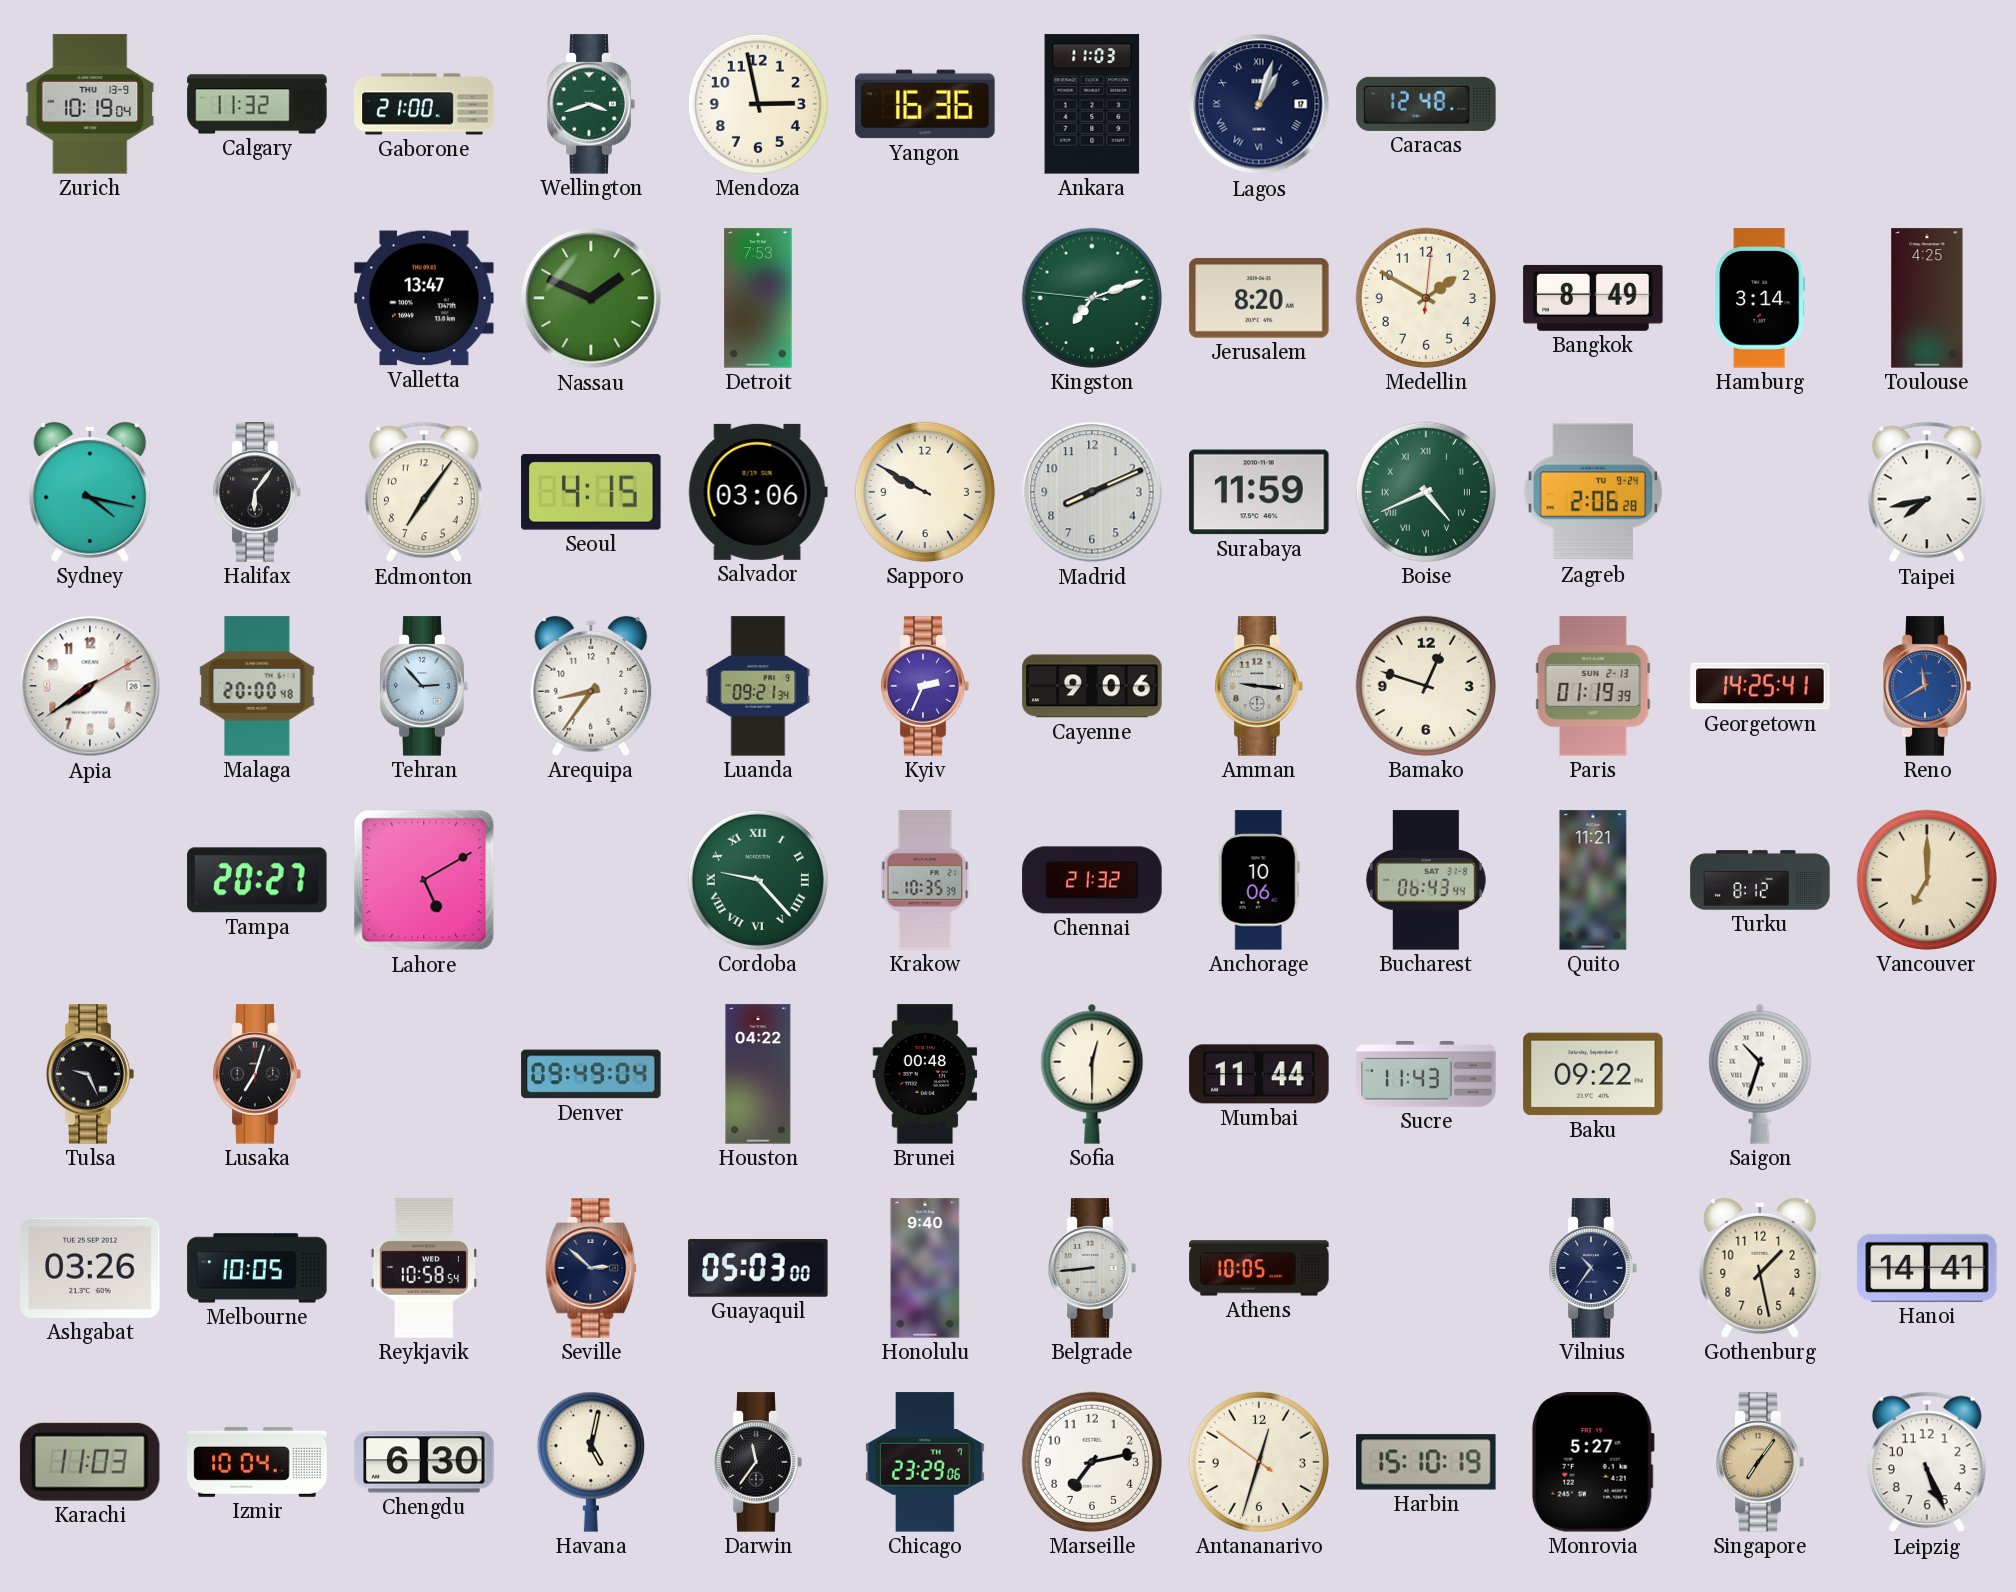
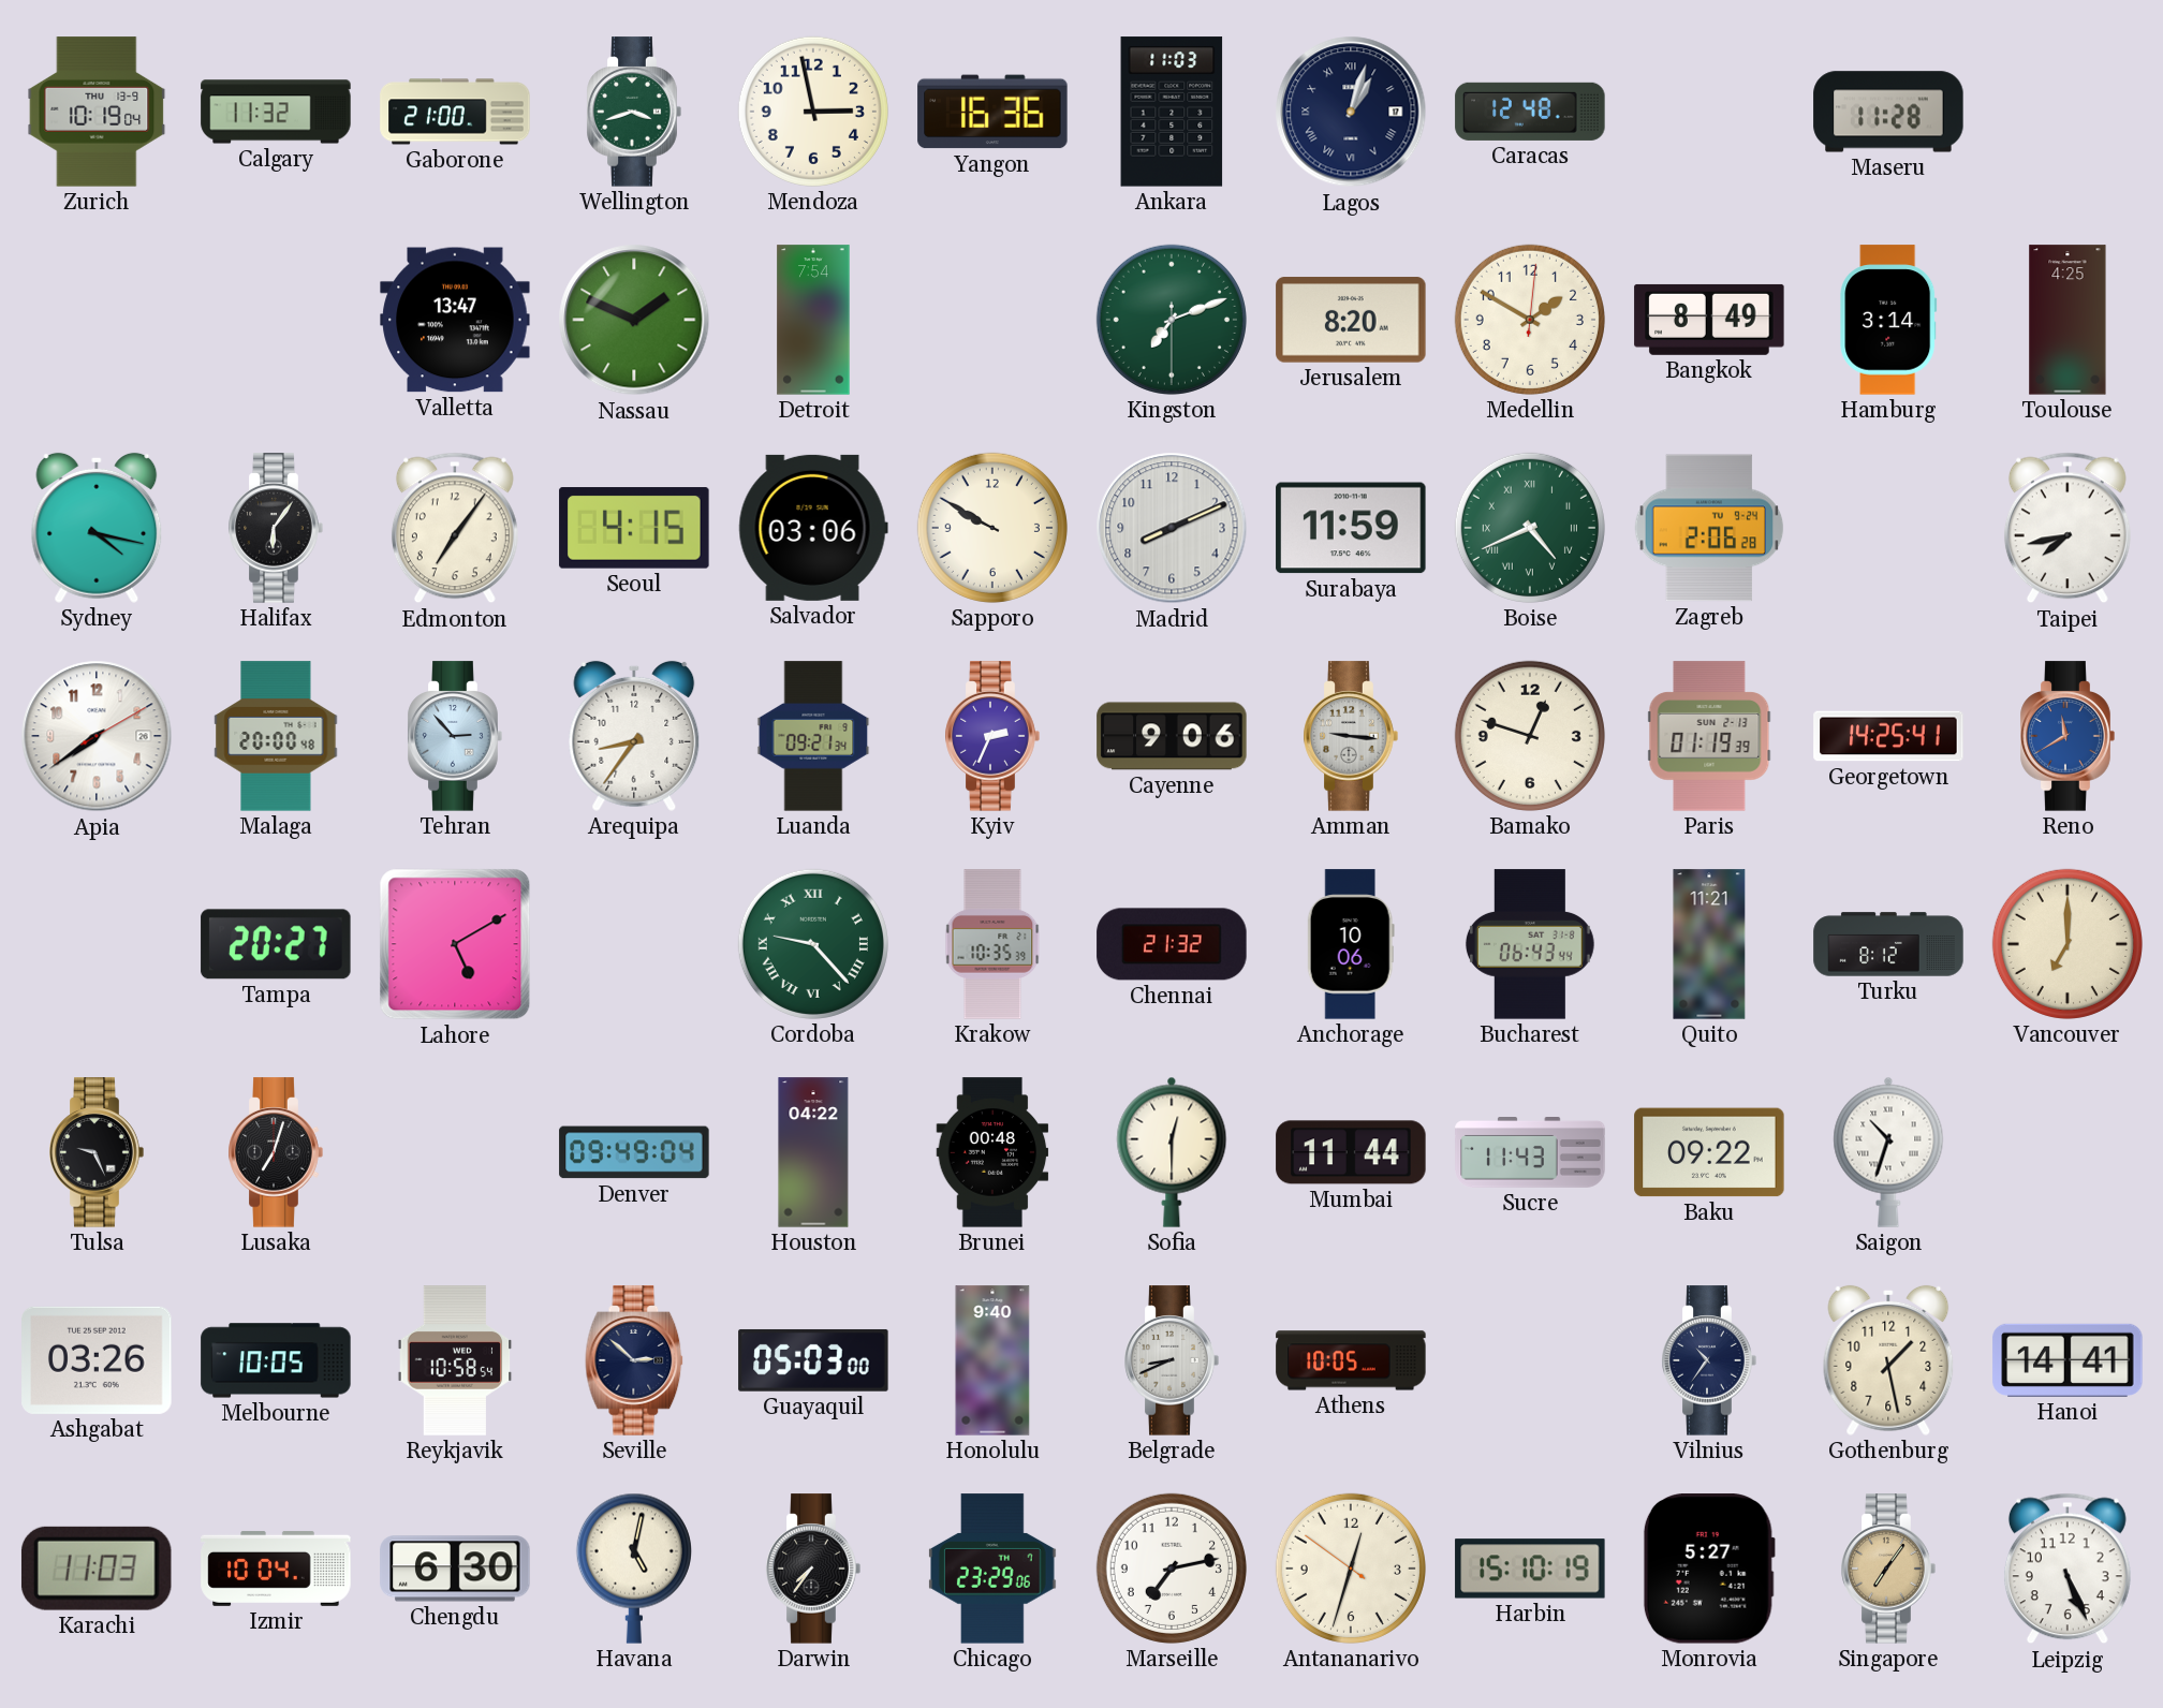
Maseru: none -> 11:28
Detroit: 7:53 -> 7:54
Kingston: 7:11:46 -> 7:11:30
Belgrade: 8:44 -> 8:41
Darwin: 11:36 -> 7:36
